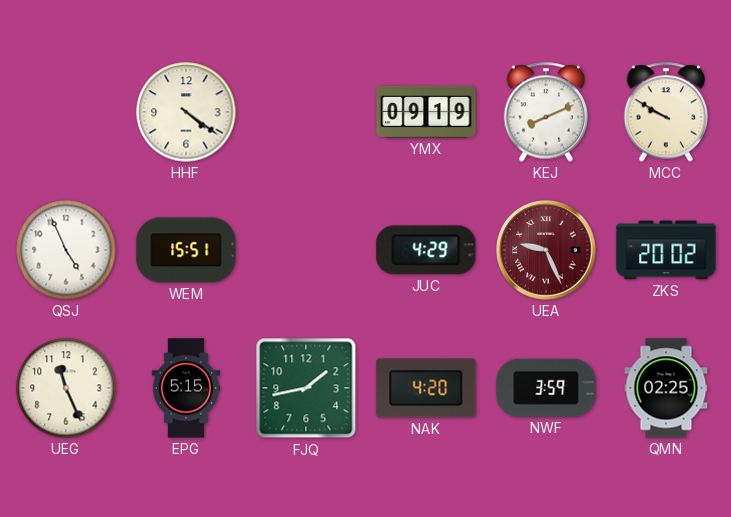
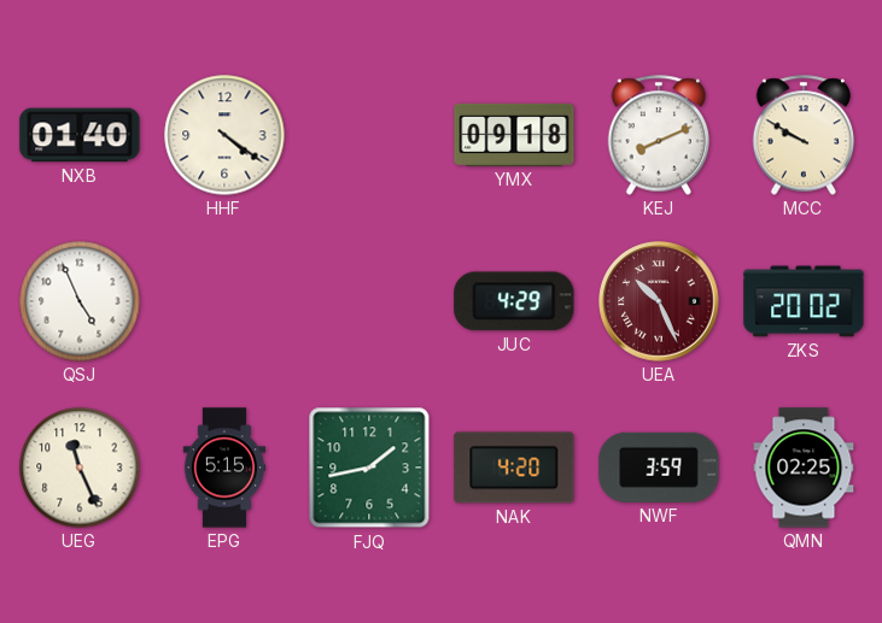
NXB: none -> 01:40
YMX: 09:19 -> 09:18
WEM: 15:51 -> none
UEA: 9:26 -> 10:26
